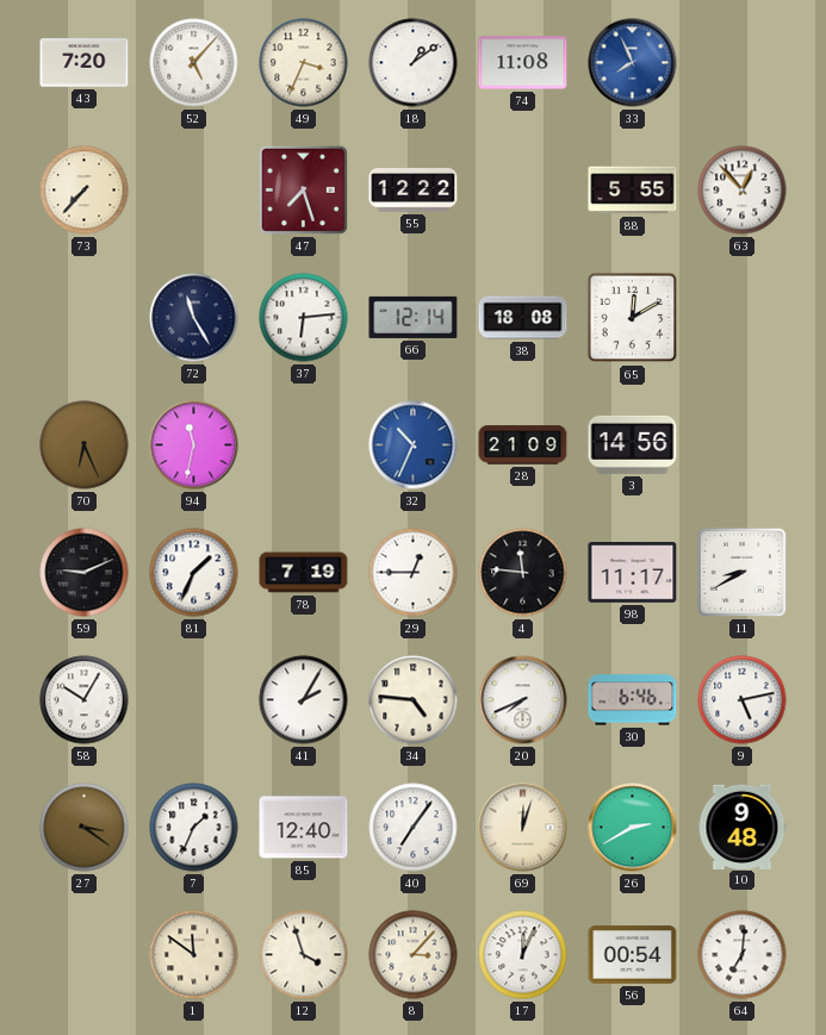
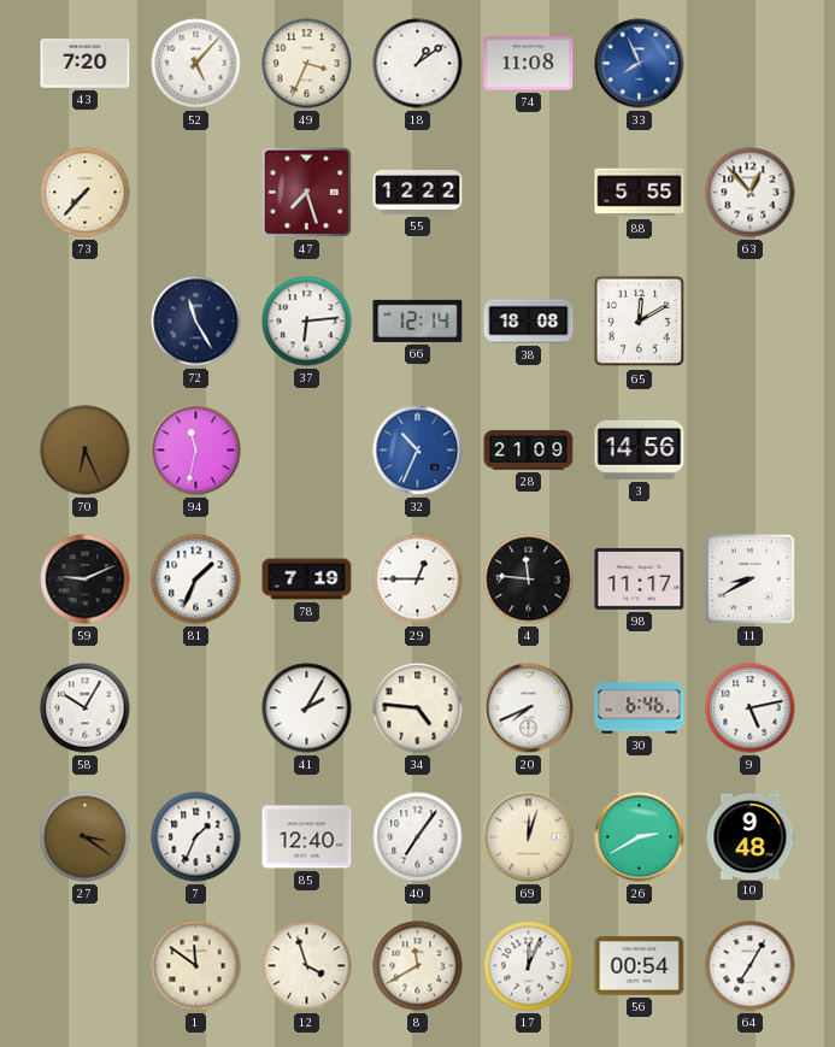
8: 3:07 -> 11:40
64: 7:01 -> 7:05
